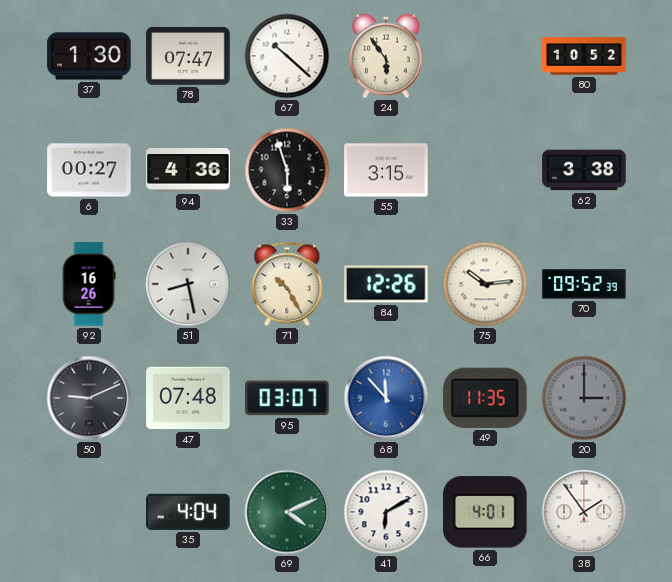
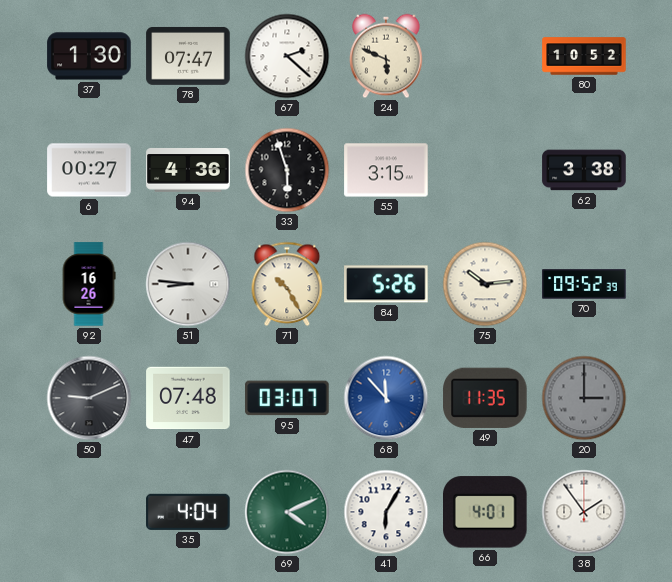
67: 10:22 -> 2:22
24: 5:54 -> 5:49
51: 8:28 -> 8:46
84: 12:26 -> 5:26
41: 6:10 -> 6:05
